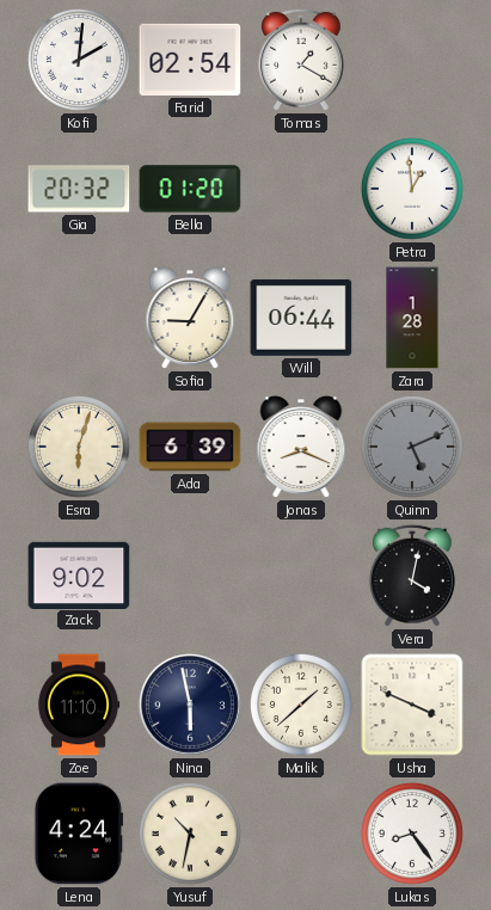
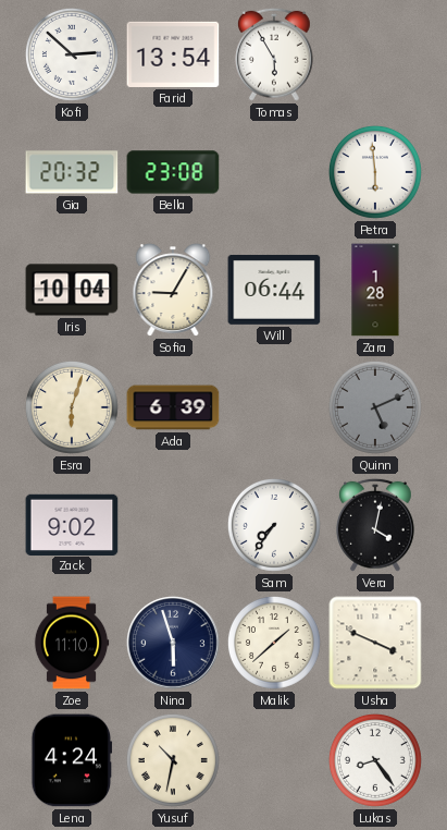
Kofi: 2:01 -> 2:52
Farid: 02:54 -> 13:54
Tomas: 1:20 -> 5:55
Bella: 01:20 -> 23:08
Petra: 12:59 -> 5:59
Iris: none -> 10:04
Jonas: 8:19 -> none
Sam: none -> 7:36
Nina: 5:58 -> 5:57
